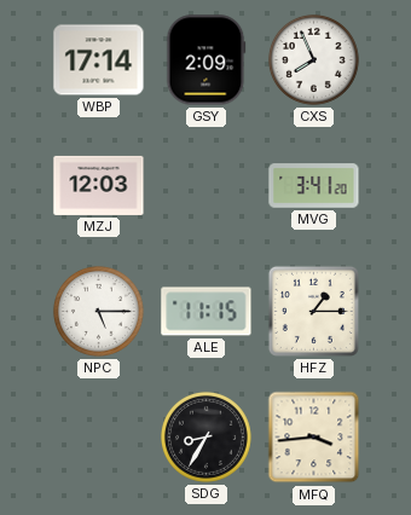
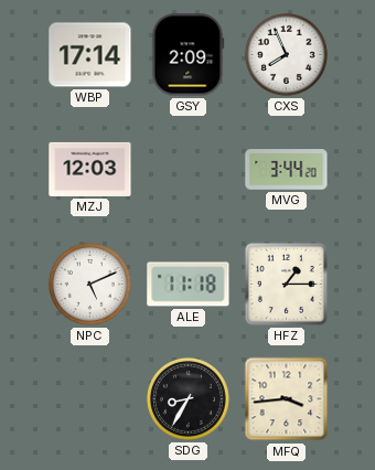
MVG: 3:41 -> 3:44
NPC: 5:15 -> 5:11
ALE: 11:15 -> 11:18
